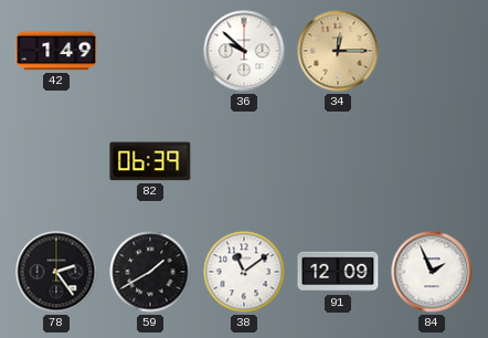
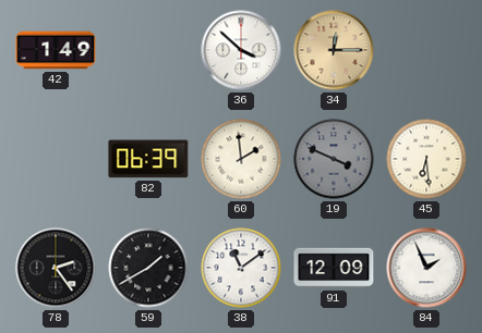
36: 9:52 -> 3:52
60: none -> 1:59
19: none -> 3:49
45: none -> 6:29
